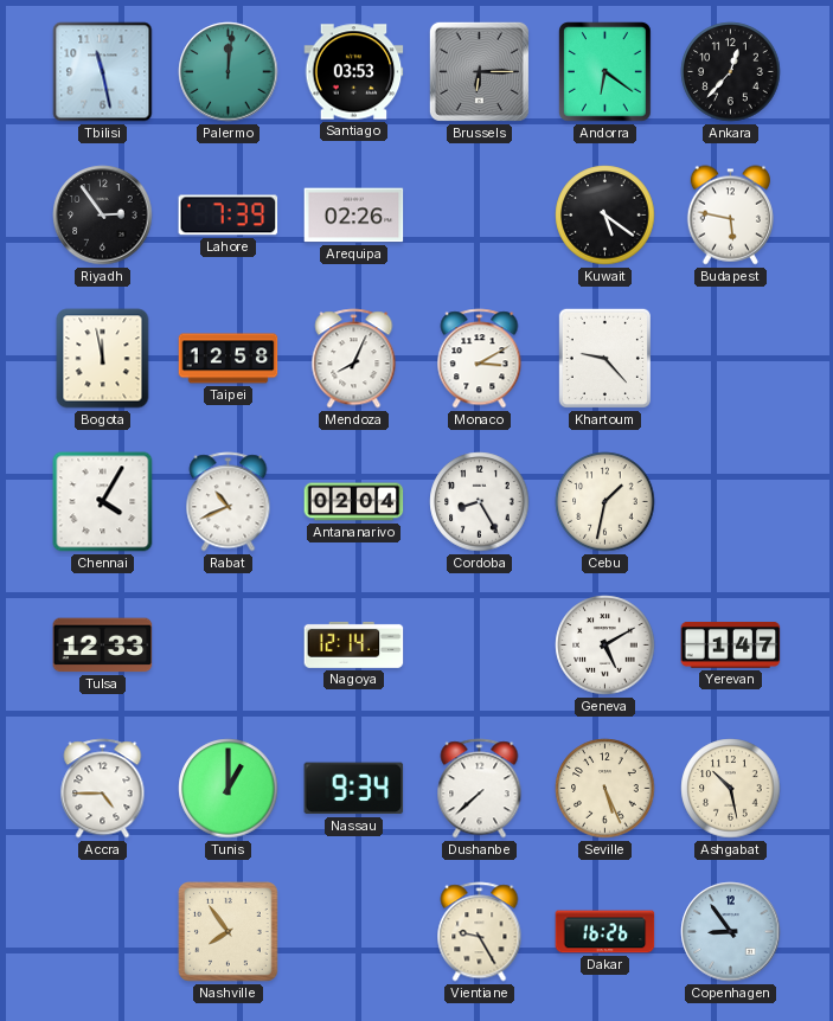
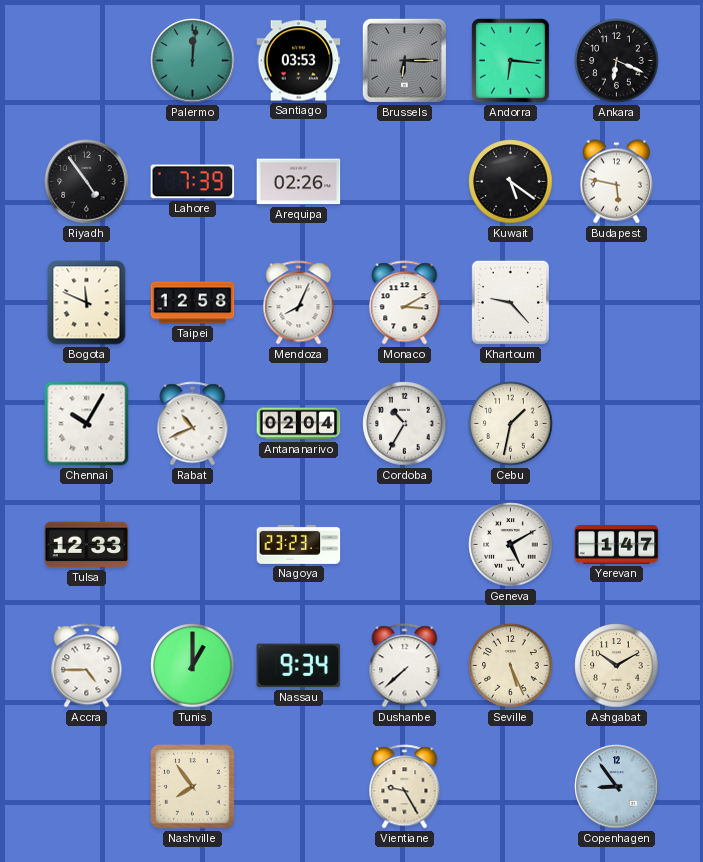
Tbilisi: 11:28 -> none
Andorra: 6:21 -> 6:16
Ankara: 12:37 -> 6:19
Riyadh: 2:54 -> 4:54
Bogota: 11:58 -> 11:49
Chennai: 4:05 -> 10:05
Cordoba: 8:25 -> 10:35
Nagoya: 12:14 -> 23:23
Ashgabat: 10:28 -> 10:10
Dakar: 16:26 -> none
